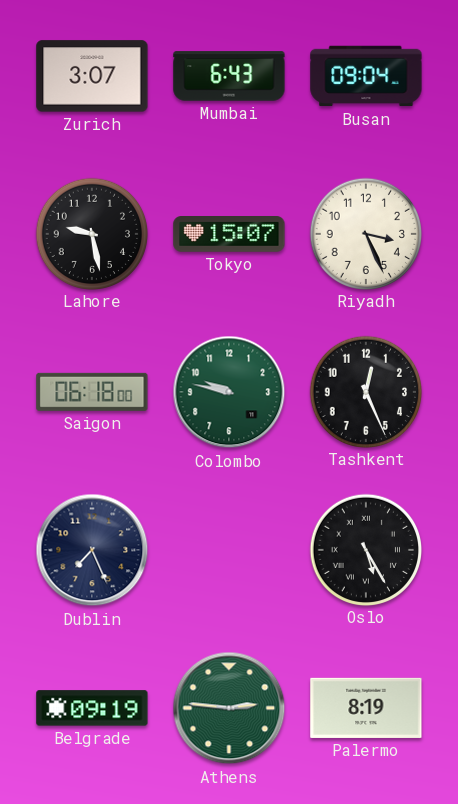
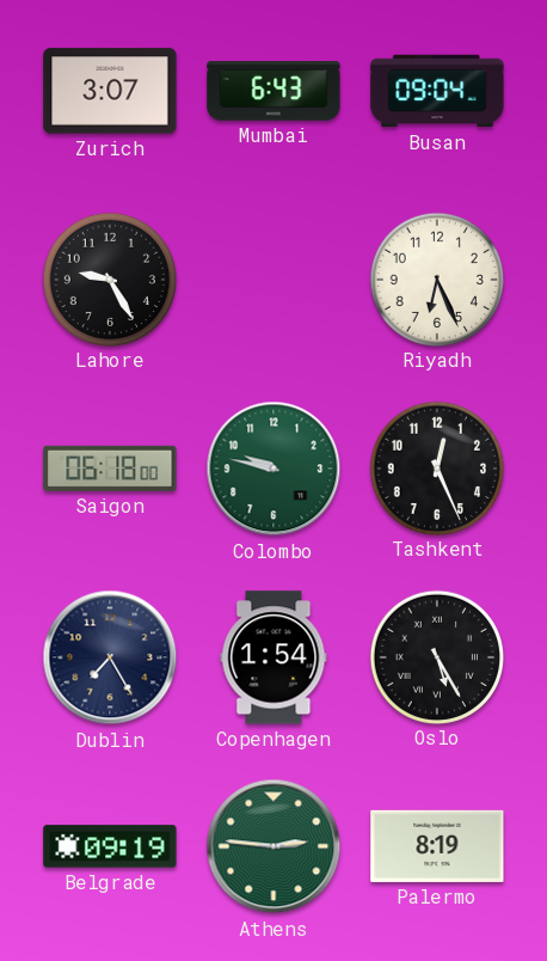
Lahore: 9:28 -> 9:25
Tokyo: 15:07 -> none
Riyadh: 3:26 -> 6:26
Dublin: 7:26 -> 7:25
Copenhagen: none -> 1:54
